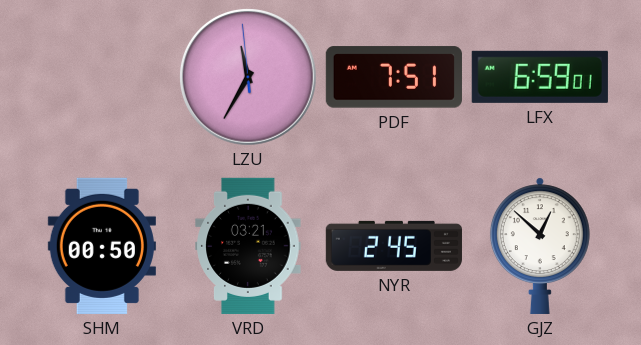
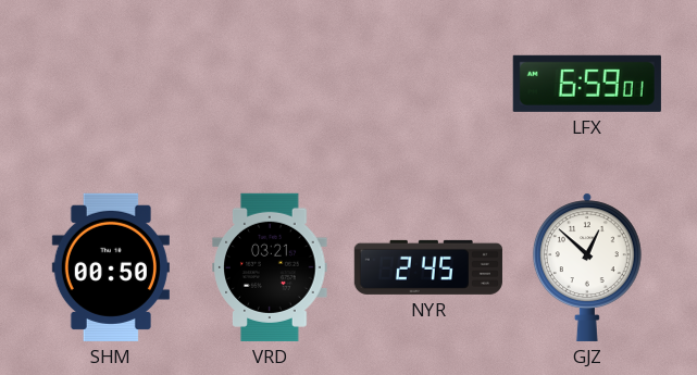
LZU: 11:34 -> none
PDF: 7:51 -> none
